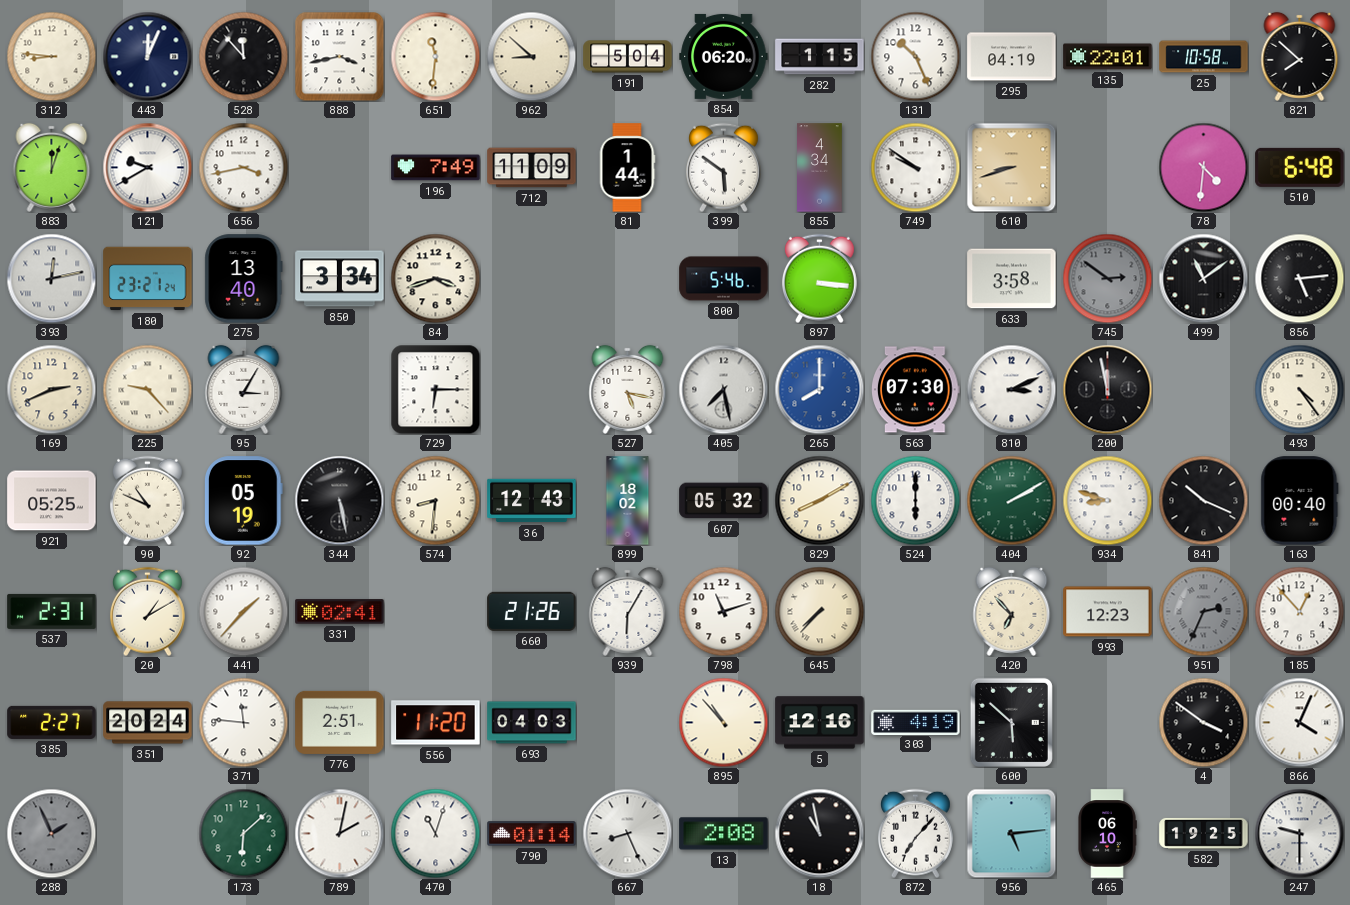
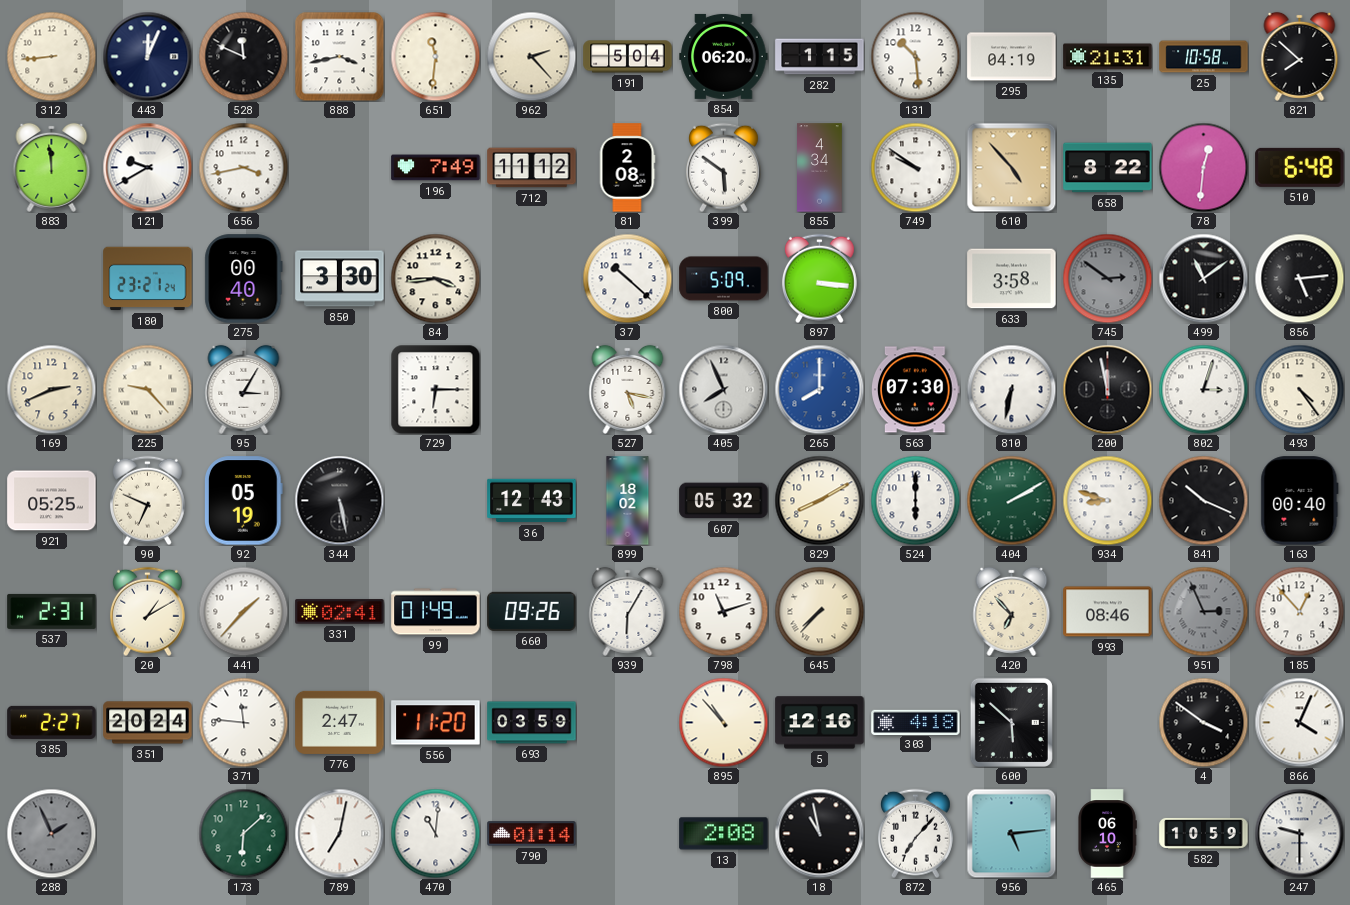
312: 8:46 -> 8:44
528: 11:53 -> 11:49
962: 8:52 -> 2:23
131: 10:26 -> 10:29
135: 22:01 -> 21:31
883: 12:03 -> 11:59
712: 11:09 -> 11:12
81: 1:44 -> 2:08
610: 8:42 -> 4:53
658: none -> 8:22
78: 4:31 -> 12:31
393: 12:13 -> none
275: 13:40 -> 00:40
850: 3:34 -> 3:30
84: 3:42 -> 3:44
37: none -> 10:22
800: 5:46 -> 5:09
405: 7:28 -> 7:56
810: 3:11 -> 6:32
802: none -> 3:03
90: 10:49 -> 6:49
574: 8:31 -> none
99: none -> 01:49
660: 21:26 -> 09:26
993: 12:23 -> 08:46
951: 2:34 -> 2:56
776: 2:51 -> 2:47
693: 04:03 -> 03:59
303: 4:19 -> 4:18
789: 2:02 -> 7:02
470: 11:03 -> 11:01
667: 8:26 -> none
582: 19:25 -> 10:59
